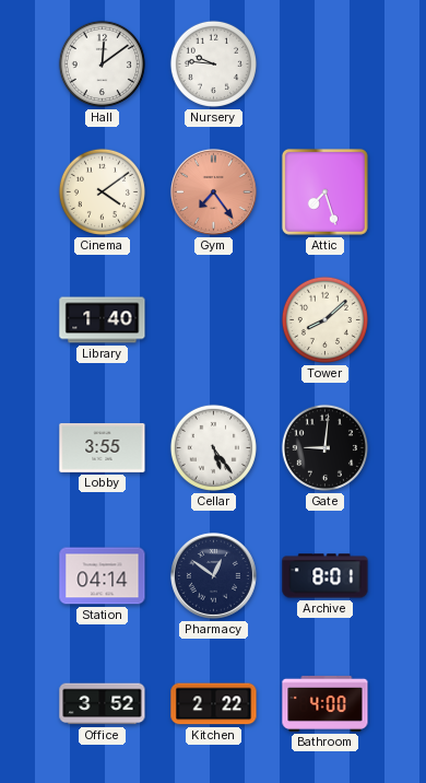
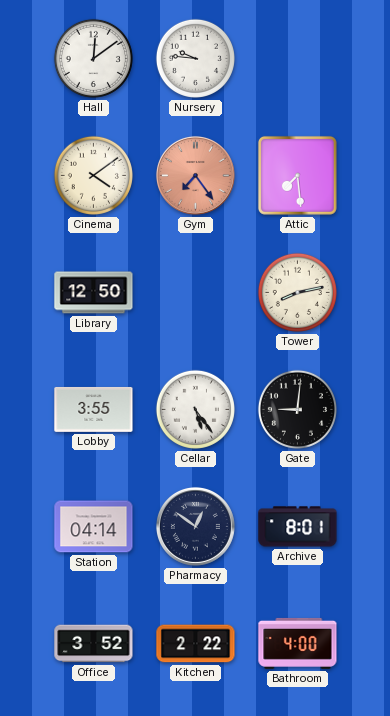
Attic: 7:27 -> 7:29
Library: 1:40 -> 12:50
Tower: 8:08 -> 8:13
